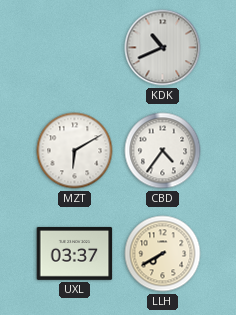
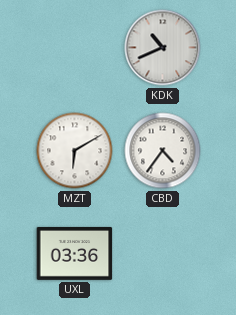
UXL: 03:37 -> 03:36
LLH: 7:40 -> none
